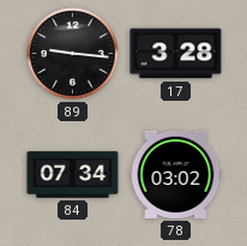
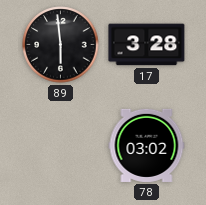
89: 9:16 -> 5:59
84: 07:34 -> none
